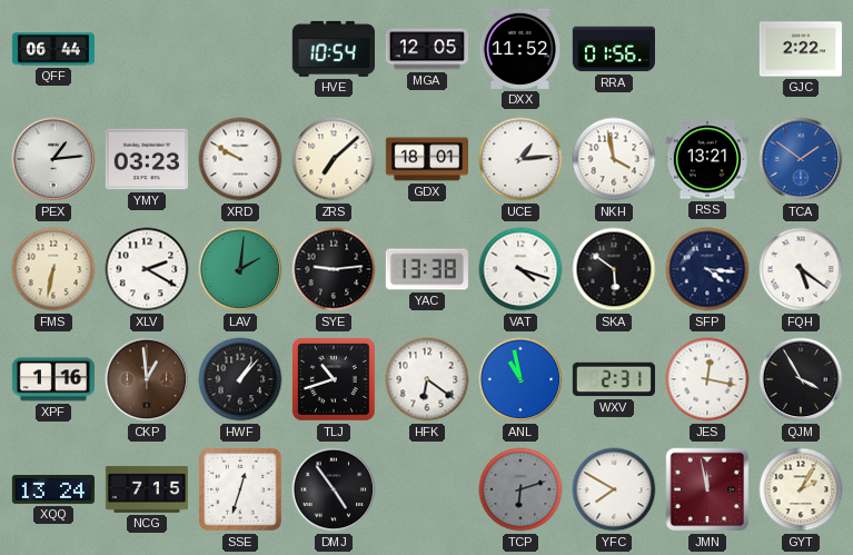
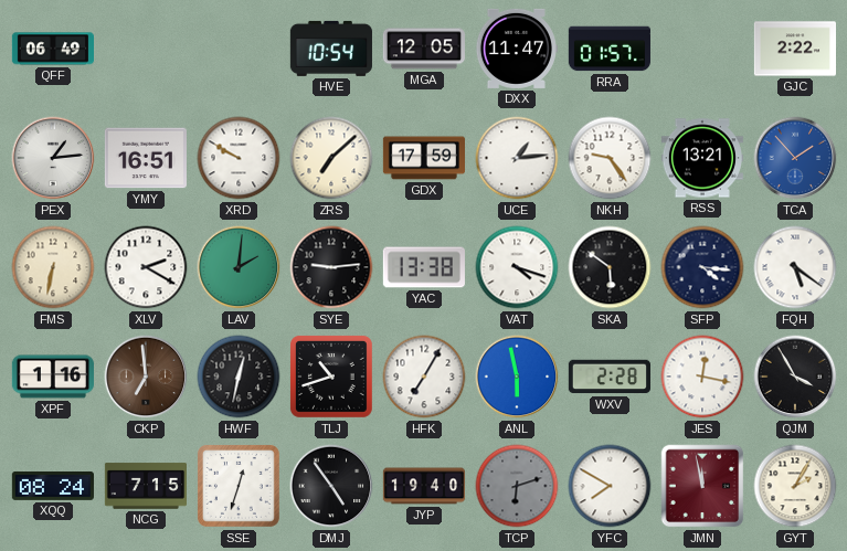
QFF: 06:44 -> 06:49
DXX: 11:52 -> 11:47
RRA: 01:56 -> 01:57
YMY: 03:23 -> 16:51
GDX: 18:01 -> 17:59
NKH: 3:58 -> 9:24
TCA: 1:51 -> 1:53
CKP: 12:59 -> 6:59
HWF: 1:07 -> 12:32
HFK: 6:21 -> 7:05
ANL: 10:58 -> 5:58
WXV: 2:31 -> 2:28
XQQ: 13:24 -> 08:24
JYP: none -> 19:40
